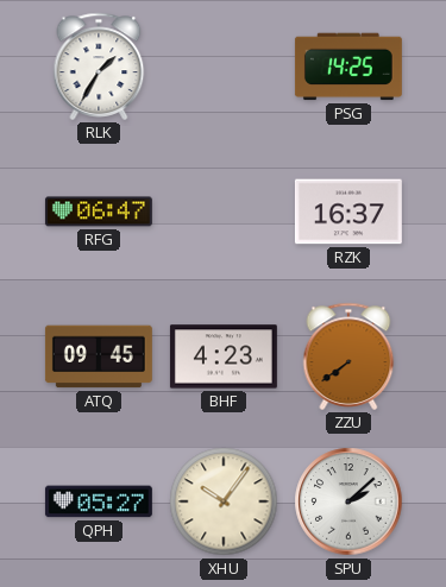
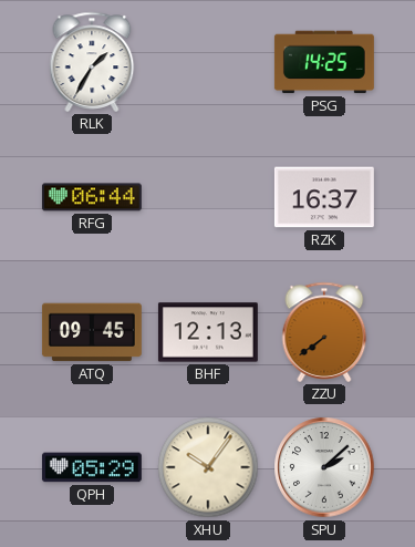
RFG: 06:47 -> 06:44
BHF: 4:23 -> 12:13
QPH: 05:27 -> 05:29
